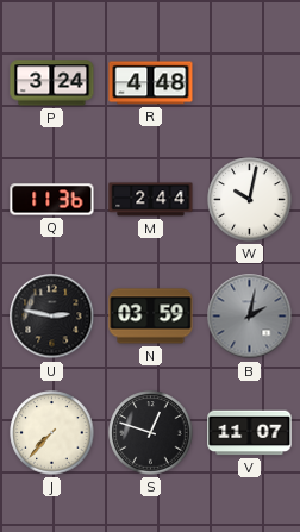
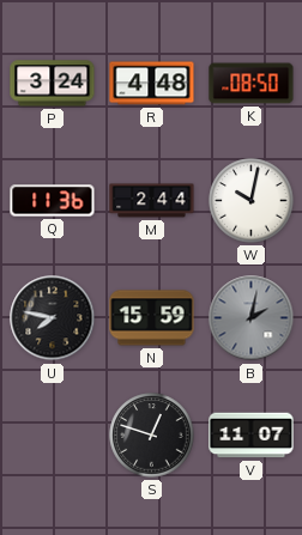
K: none -> 08:50
U: 2:47 -> 7:47
N: 03:59 -> 15:59
J: 7:37 -> none
